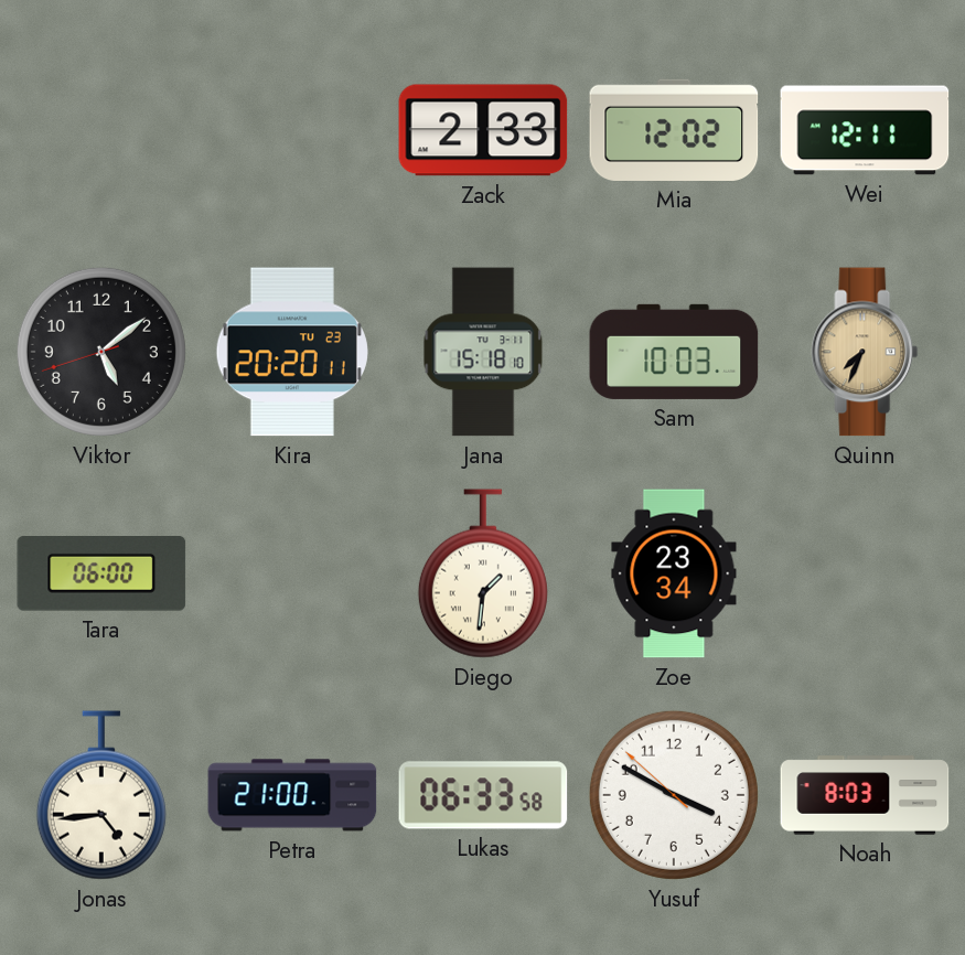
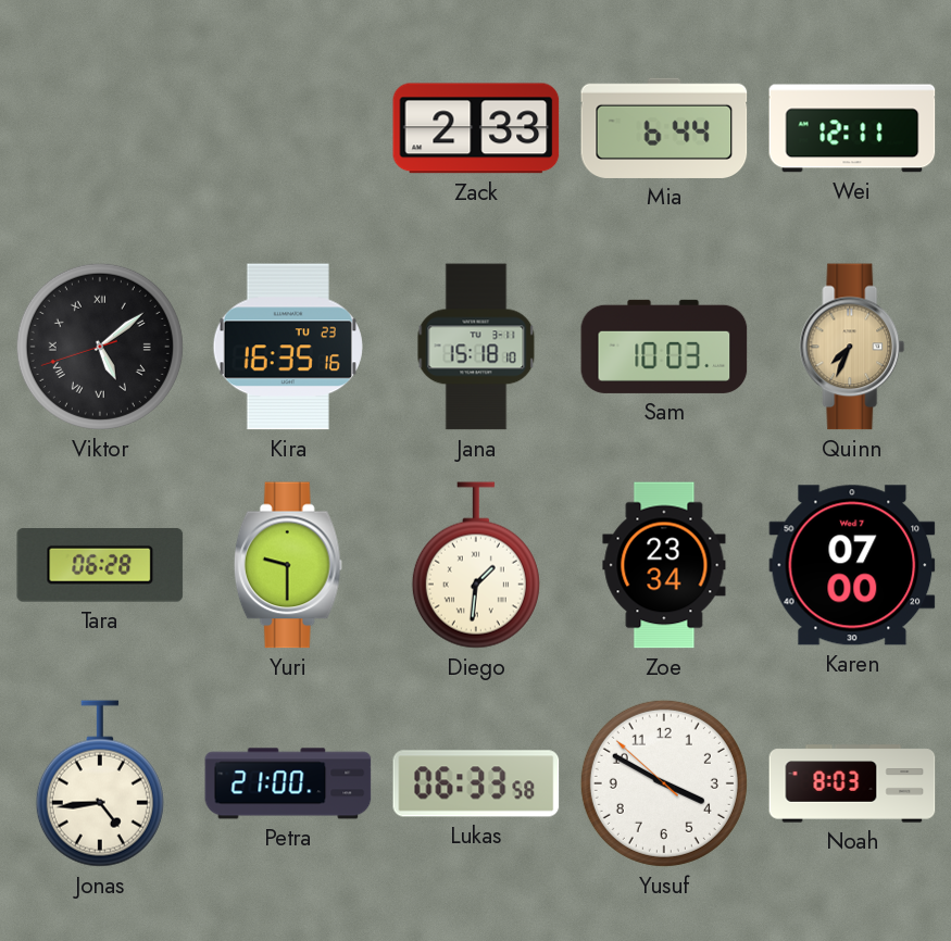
Mia: 12:02 -> 6:44
Viktor numerals: Arabic -> Roman
Kira: 20:20 -> 16:35
Tara: 06:00 -> 06:28
Yuri: none -> 9:30
Karen: none -> 07:00
